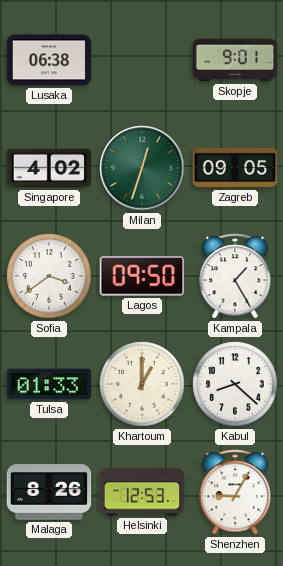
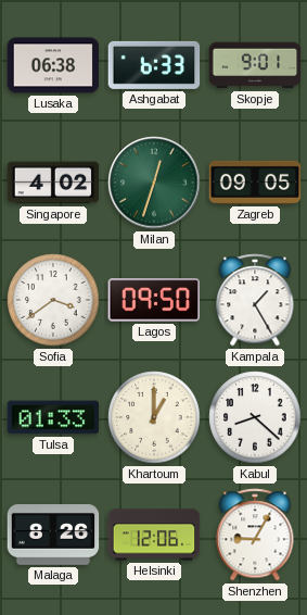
Ashgabat: none -> 6:33
Helsinki: 12:53 -> 12:06
